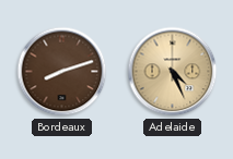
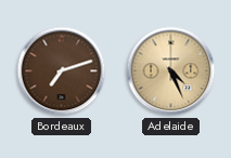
Bordeaux: 8:12 -> 7:12
